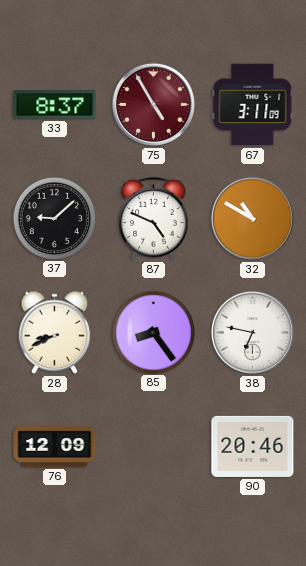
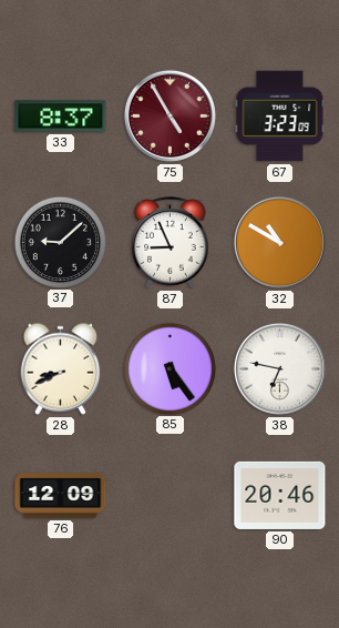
67: 3:11 -> 3:23
87: 4:49 -> 8:56
85: 8:24 -> 5:24
